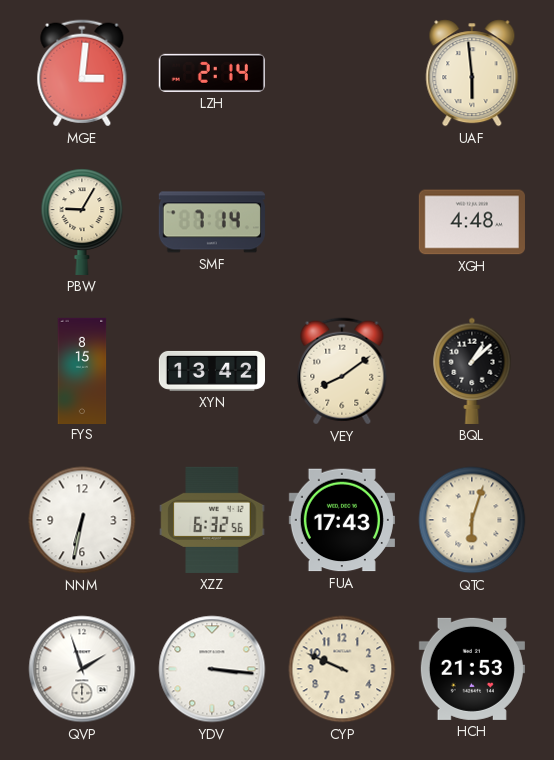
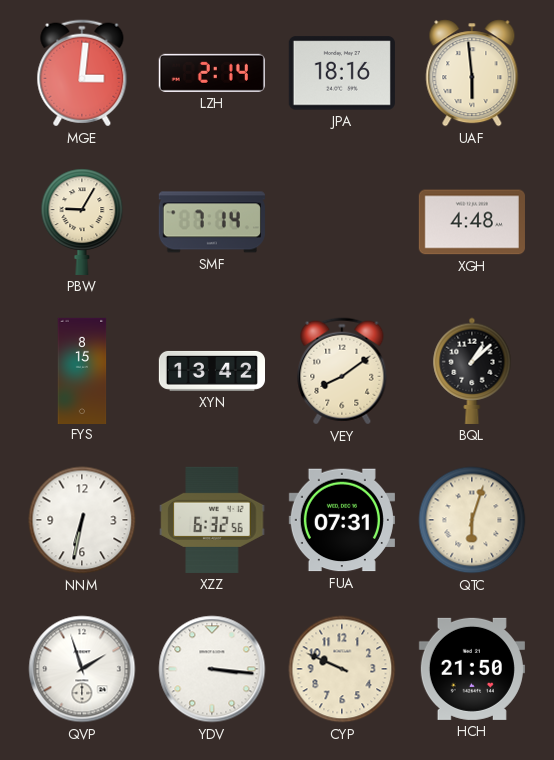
JPA: none -> 18:16
FUA: 17:43 -> 07:31
HCH: 21:53 -> 21:50
